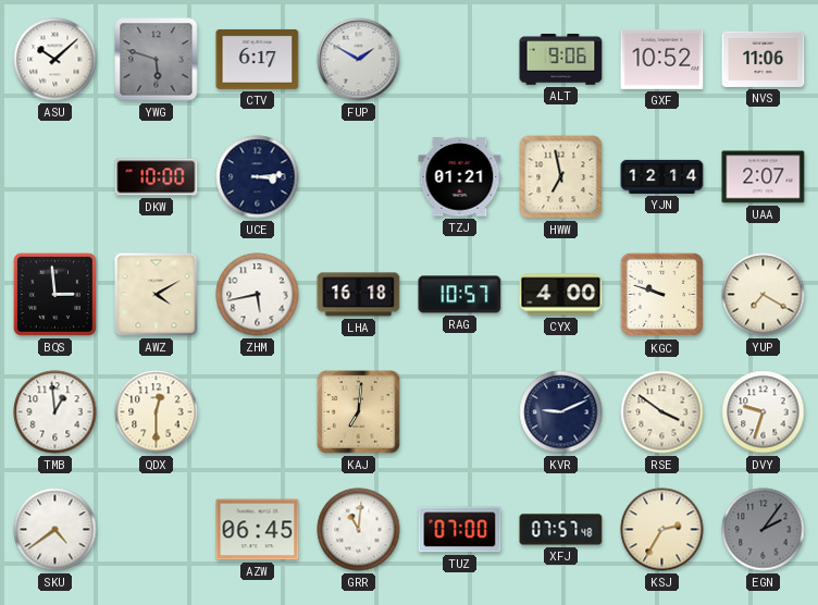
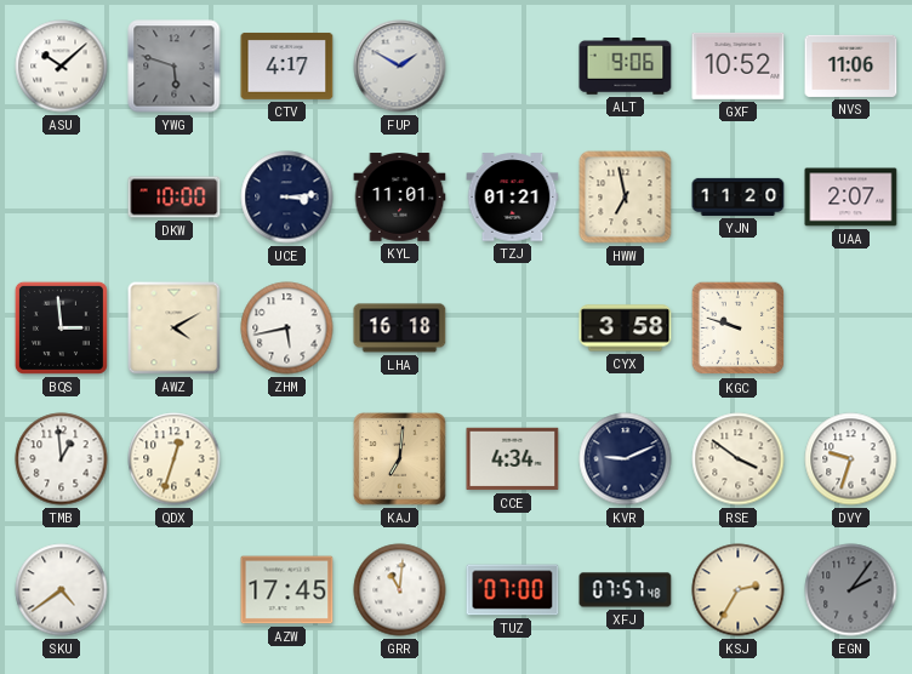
CTV: 6:17 -> 4:17
KYL: none -> 11:01
YJN: 12:14 -> 11:20
RAG: 10:57 -> none
CYX: 4:00 -> 3:58
YUP: 7:20 -> none
QDX: 12:30 -> 12:33
CCE: none -> 4:34
AZW: 06:45 -> 17:45
